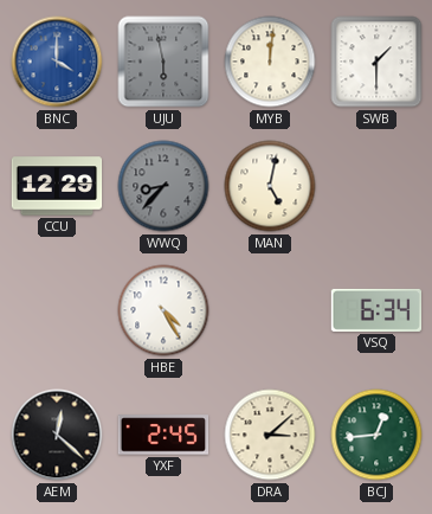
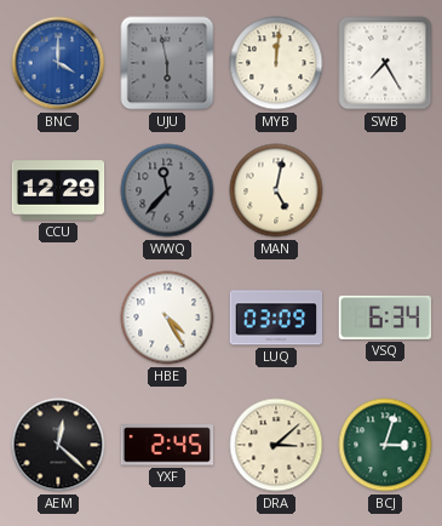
SWB: 1:30 -> 7:25
WWQ: 8:37 -> 11:37
LUQ: none -> 03:09
BCJ: 12:44 -> 3:03
